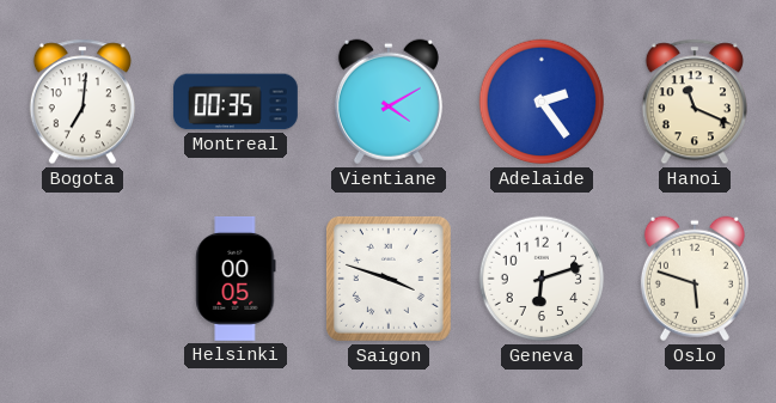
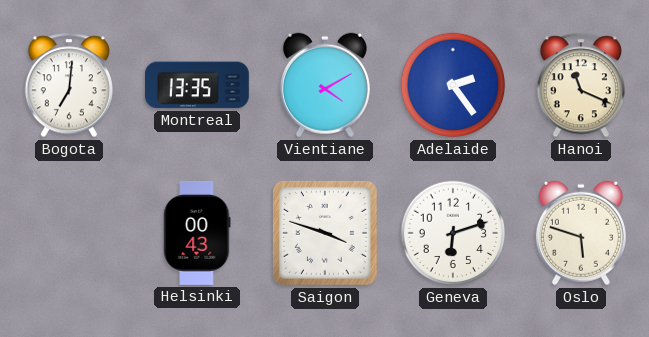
Montreal: 00:35 -> 13:35
Helsinki: 00:05 -> 00:43
